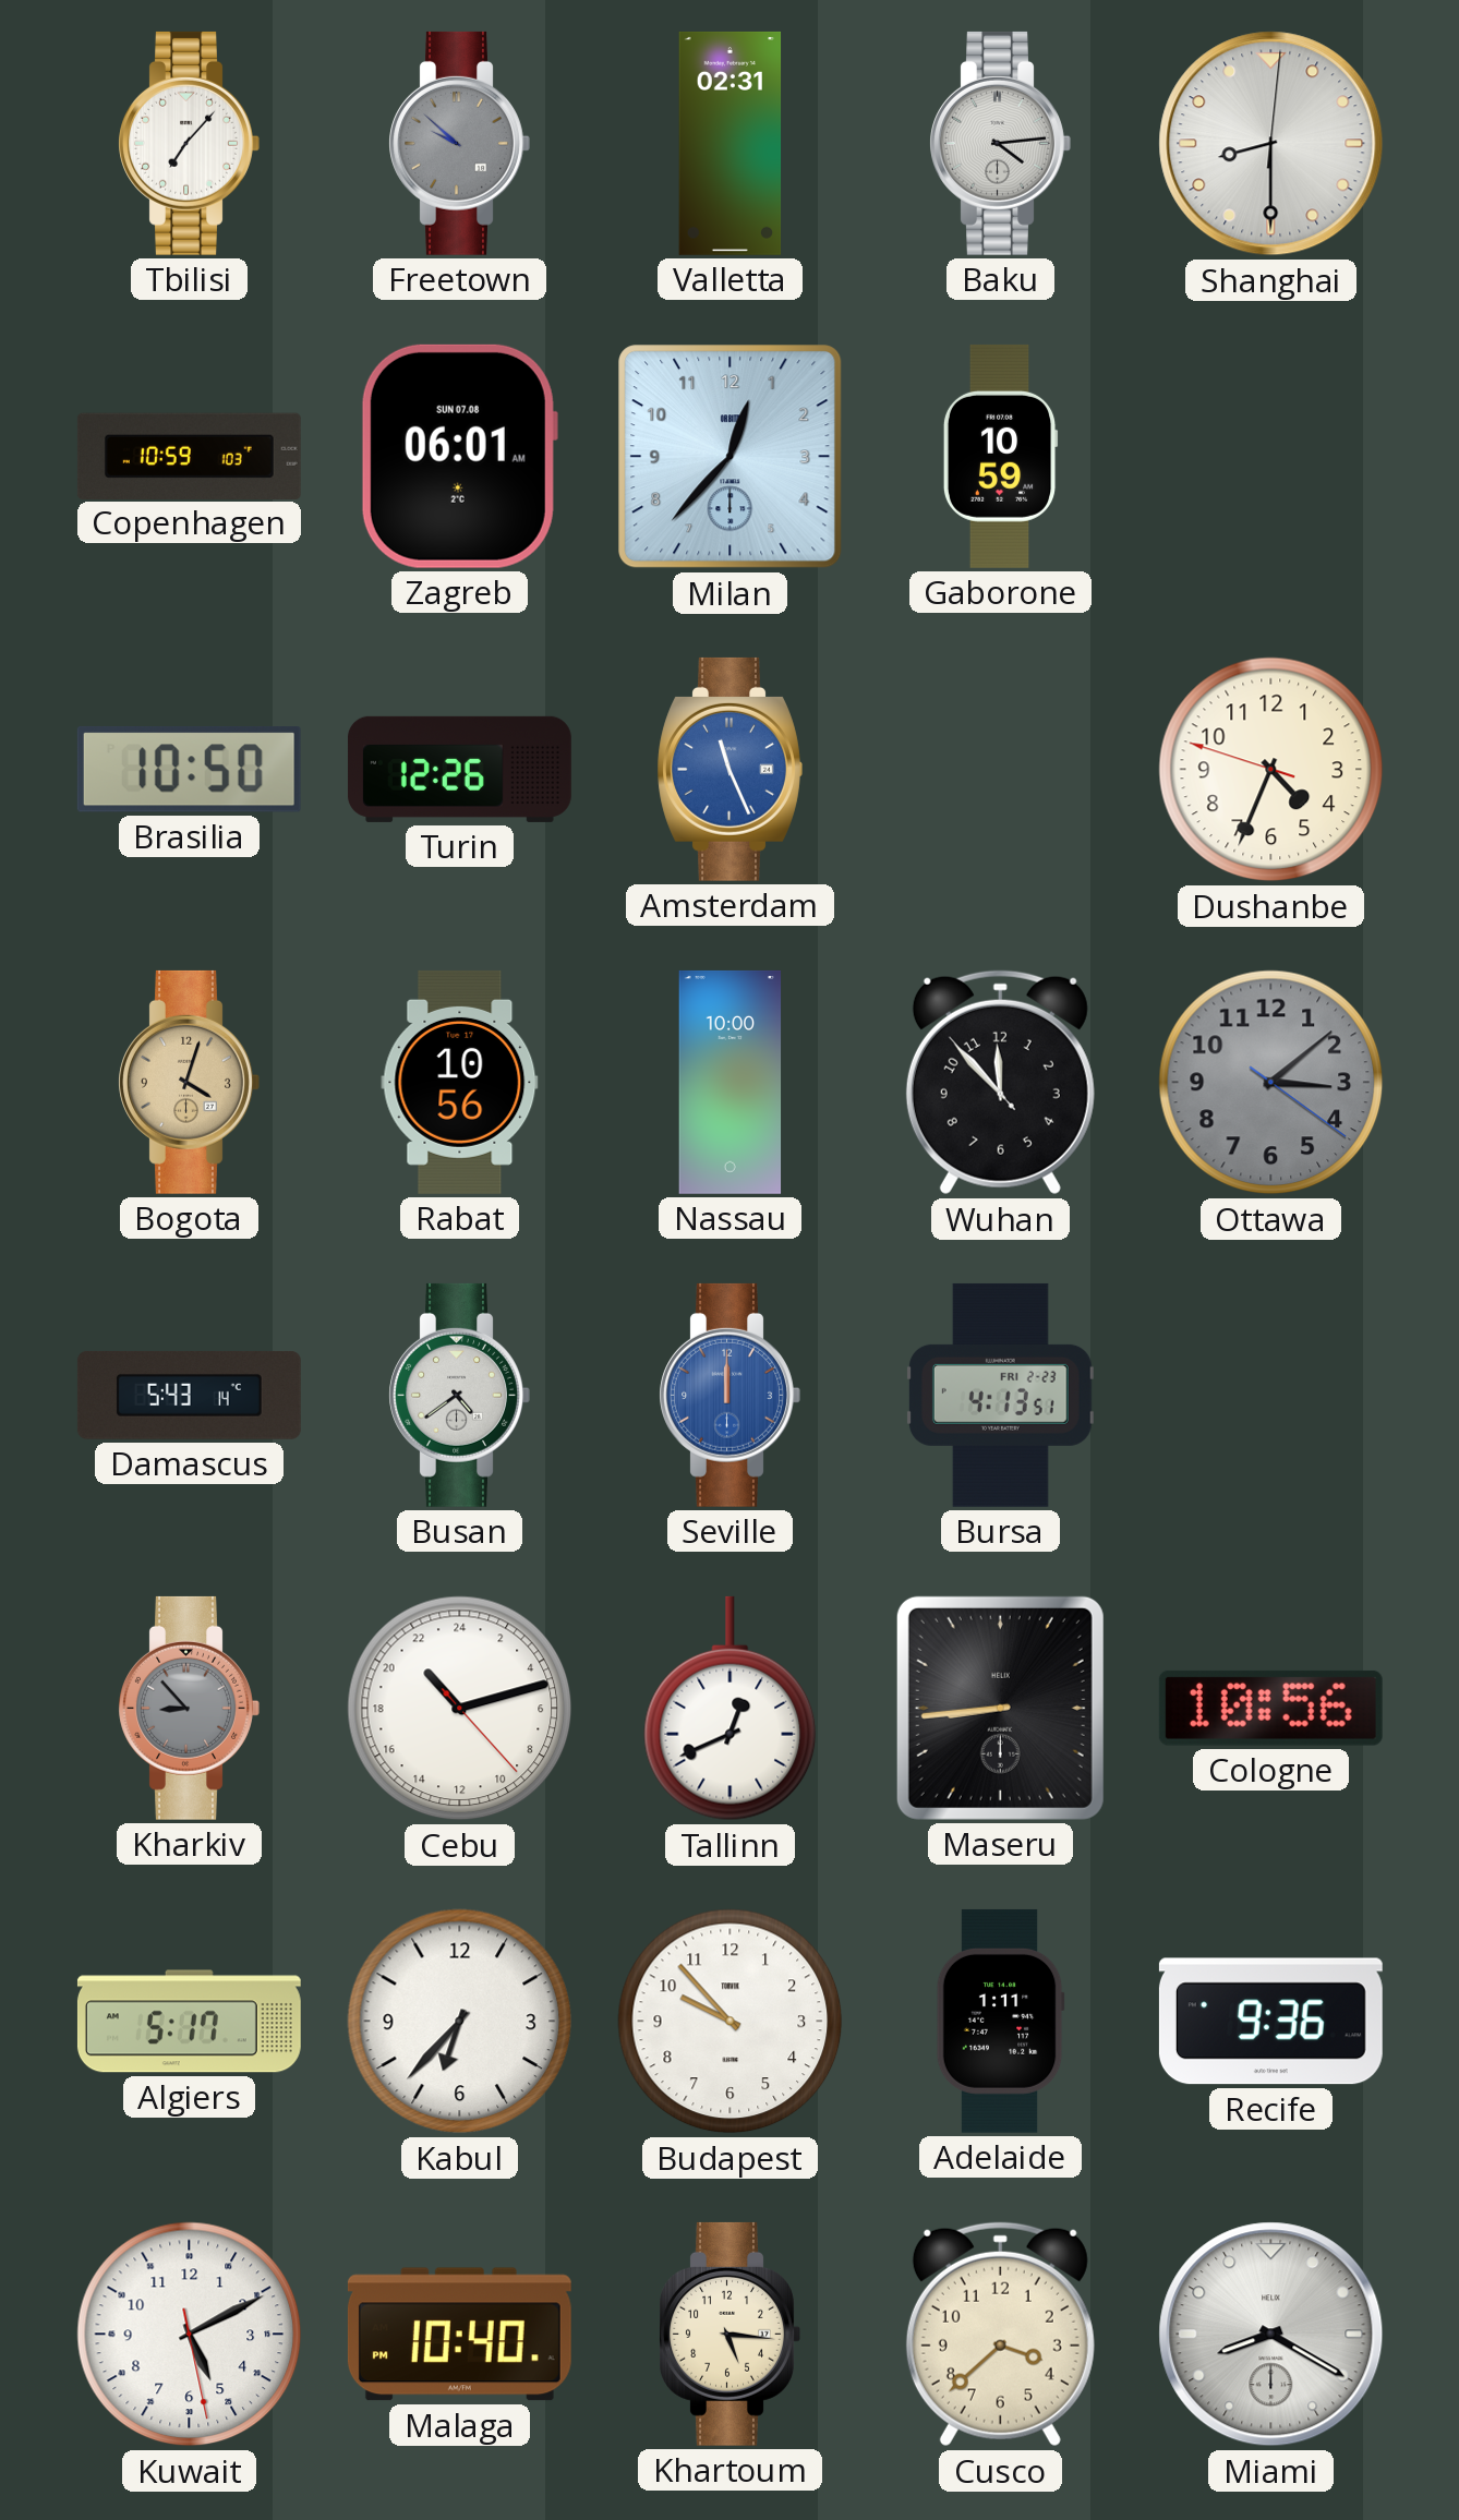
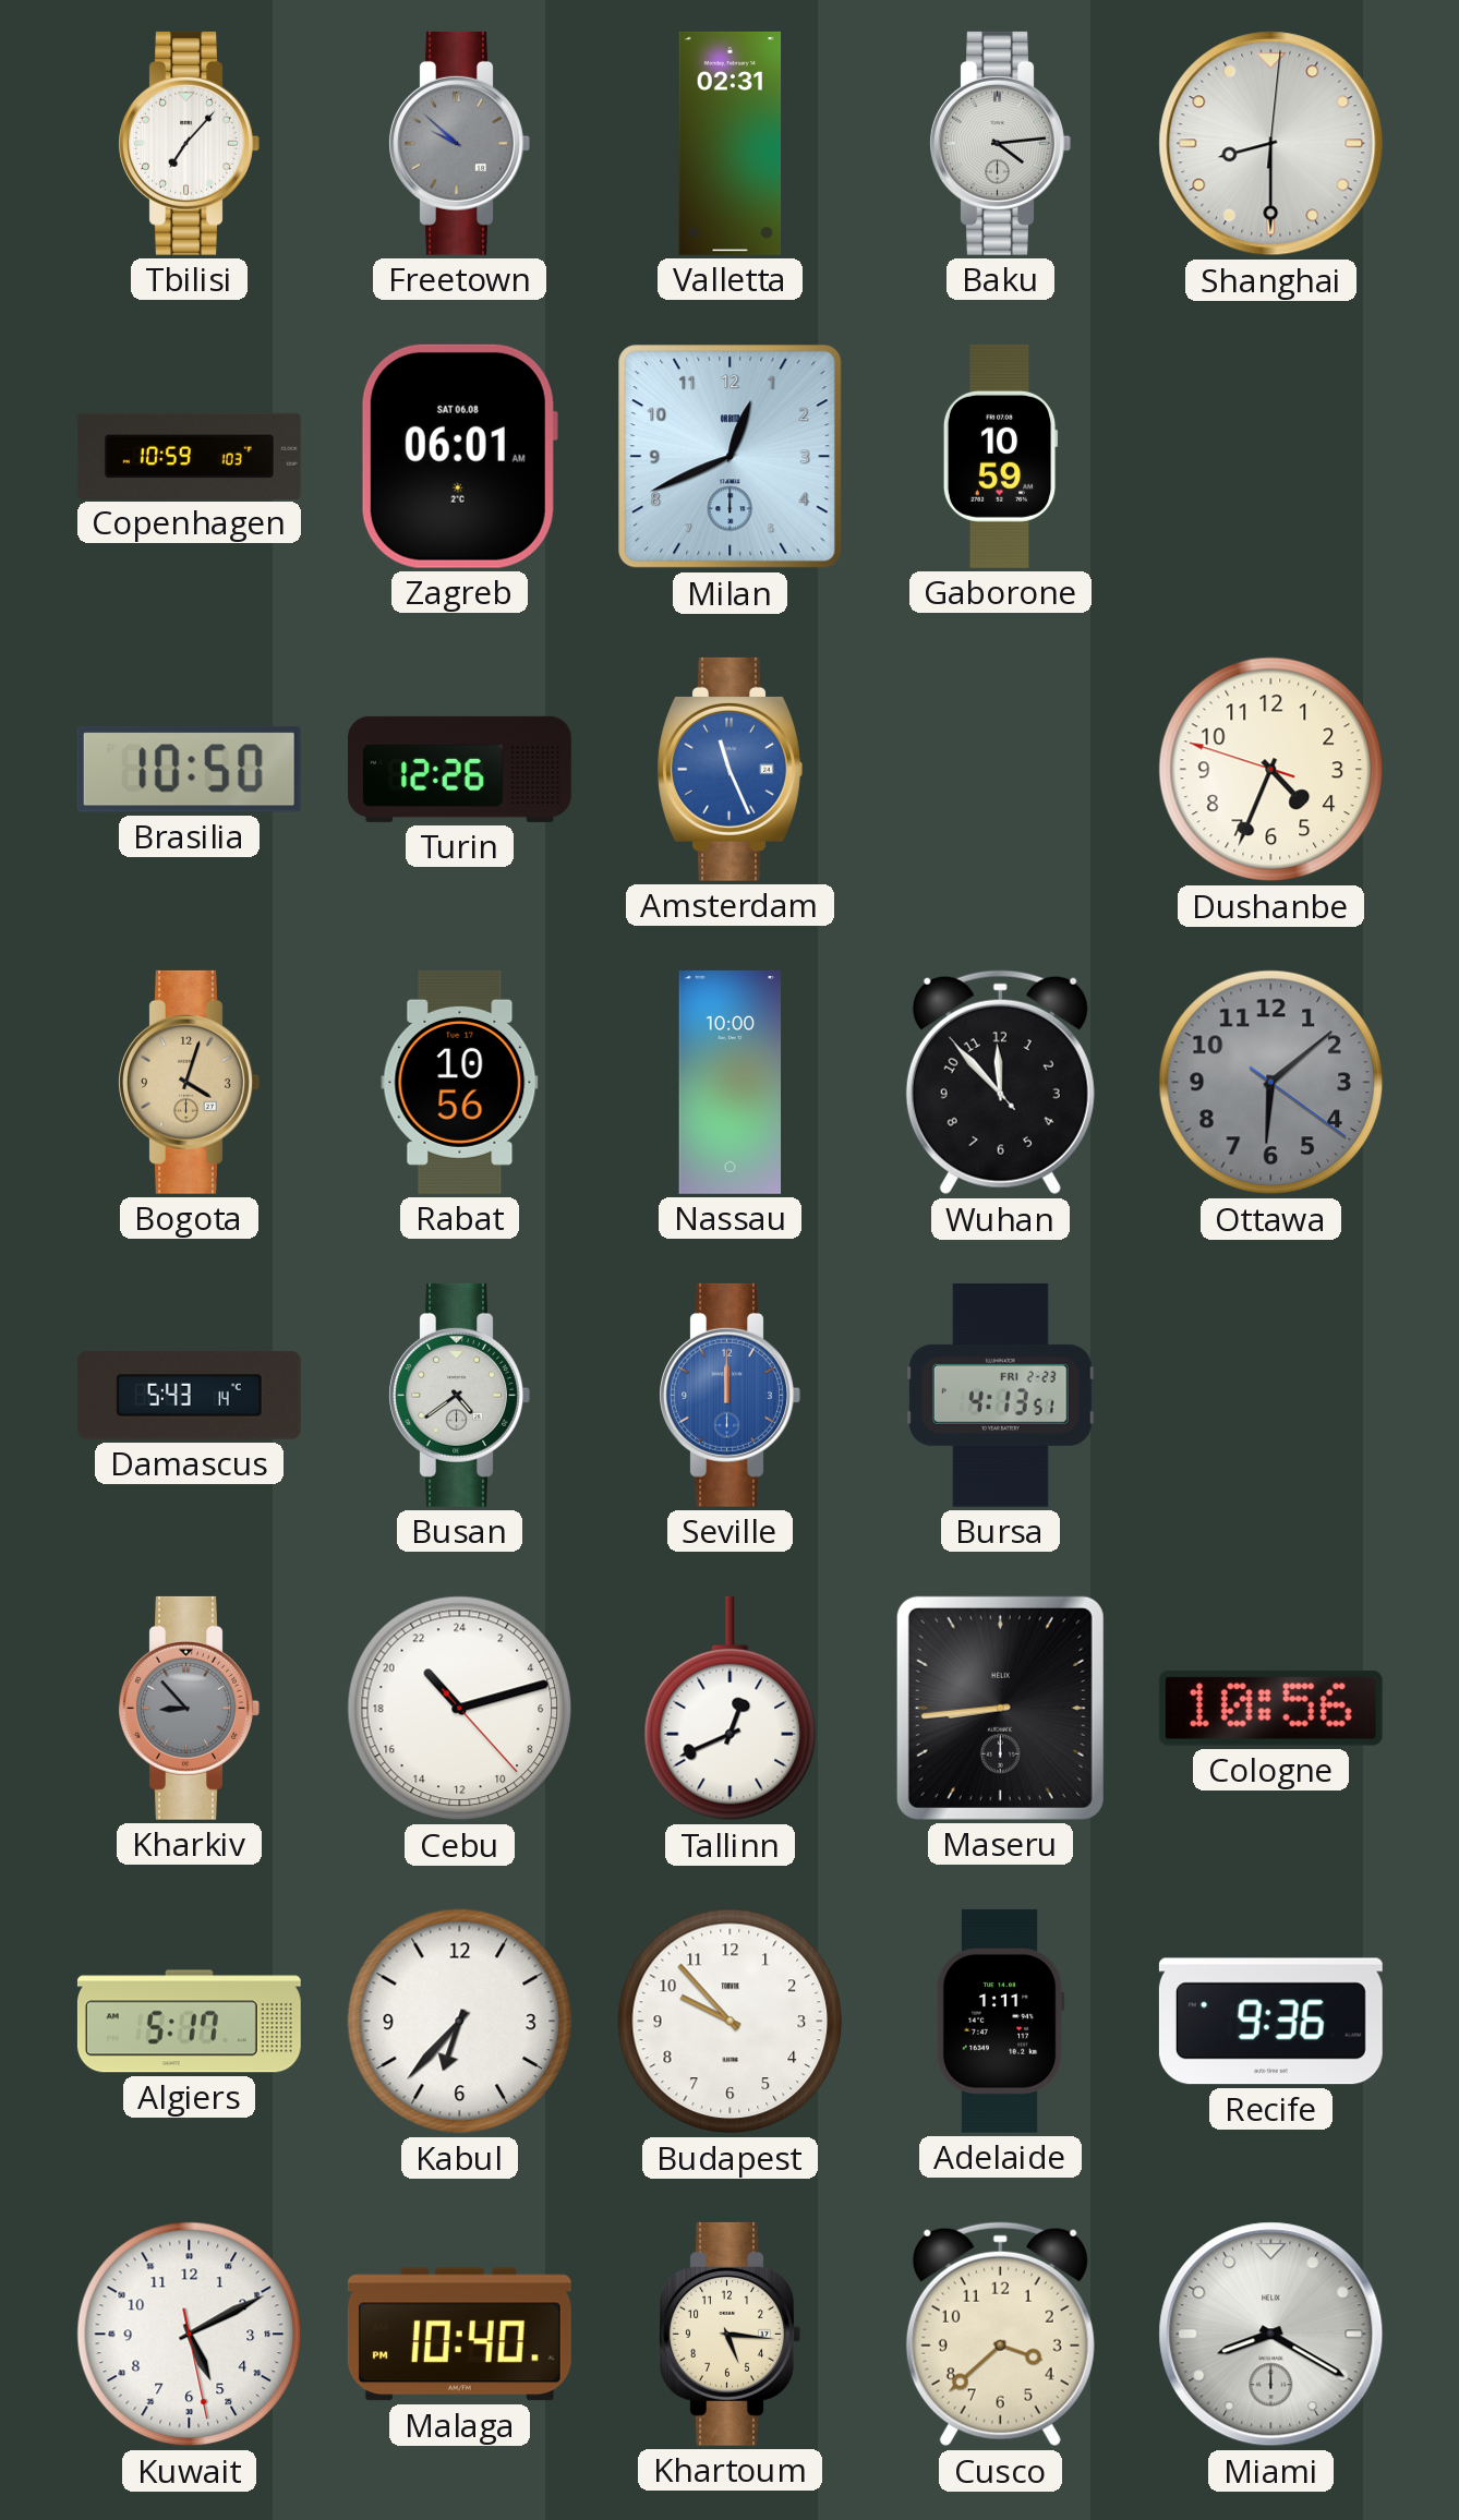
Zagreb date: SUN 07.08 -> SAT 06.08
Milan: 12:37 -> 12:41
Ottawa: 3:08 -> 6:08
